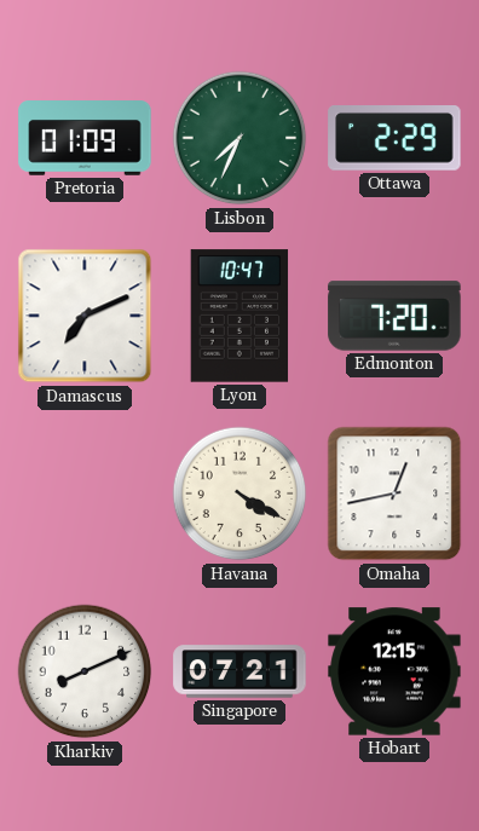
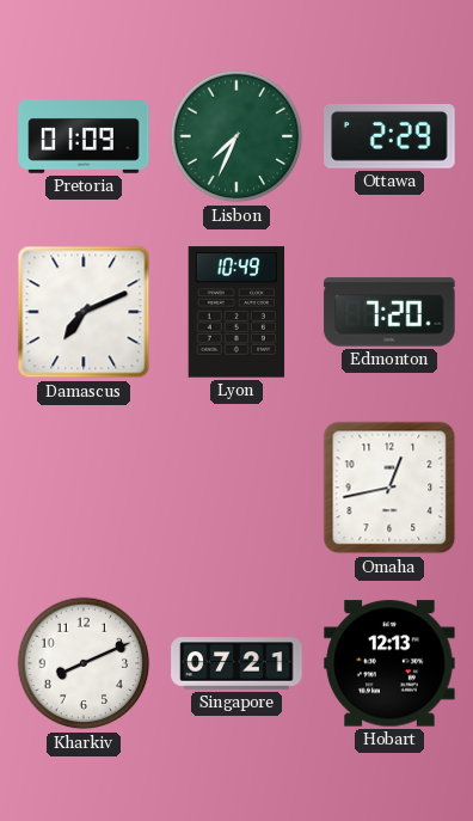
Lyon: 10:47 -> 10:49
Havana: 4:20 -> none
Hobart: 12:15 -> 12:13
